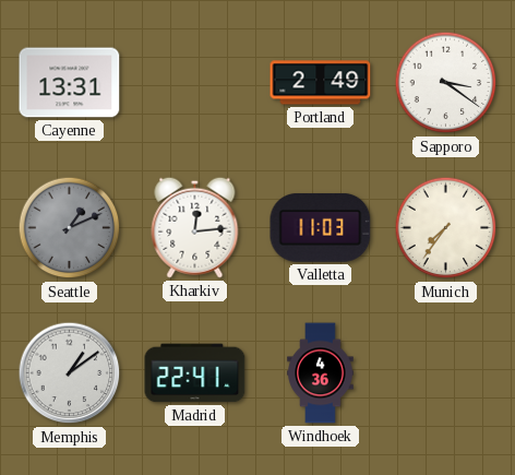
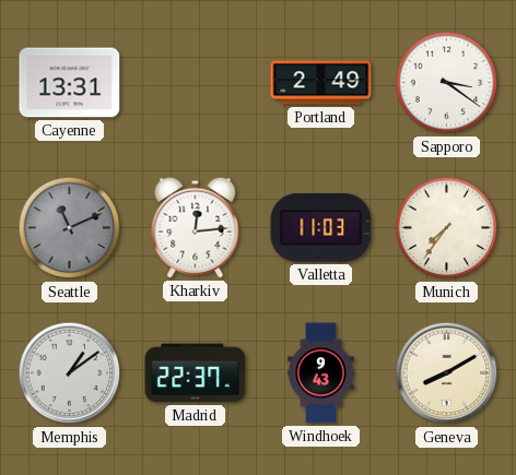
Seattle: 1:11 -> 11:11
Madrid: 22:41 -> 22:37
Windhoek: 4:36 -> 9:43
Geneva: none -> 8:10
